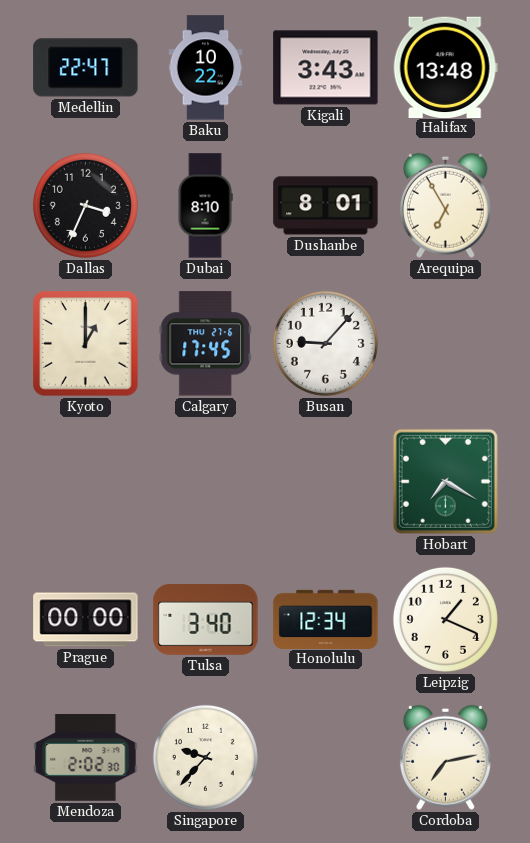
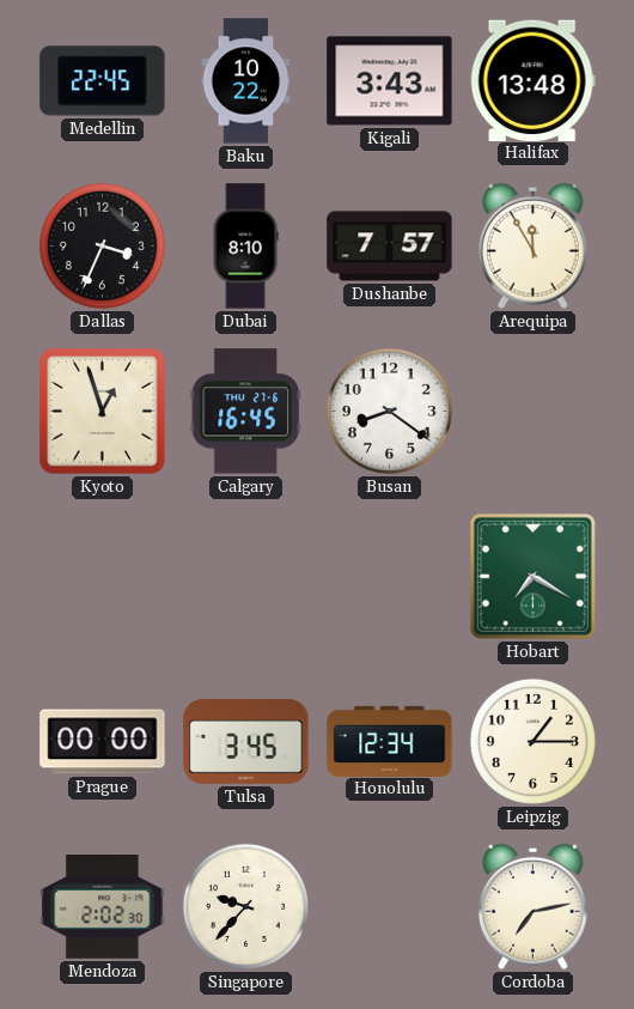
Medellin: 22:47 -> 22:45
Dushanbe: 8:01 -> 7:57
Arequipa: 6:55 -> 11:55
Kyoto: 1:00 -> 12:57
Calgary: 17:45 -> 16:45
Busan: 9:07 -> 8:21
Tulsa: 3:40 -> 3:45
Leipzig: 1:19 -> 1:15
